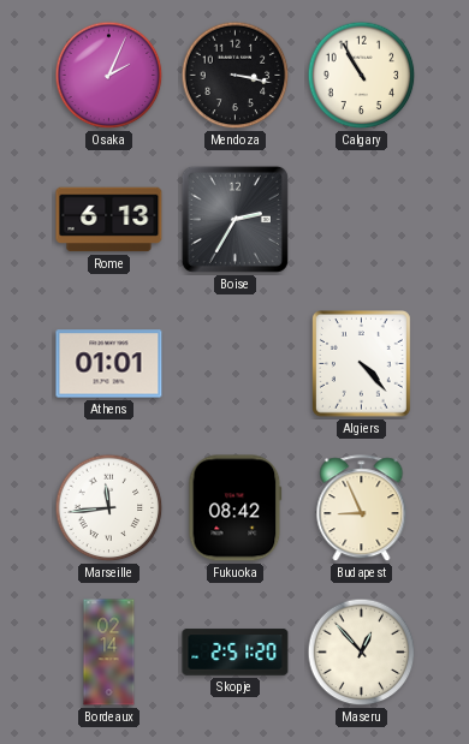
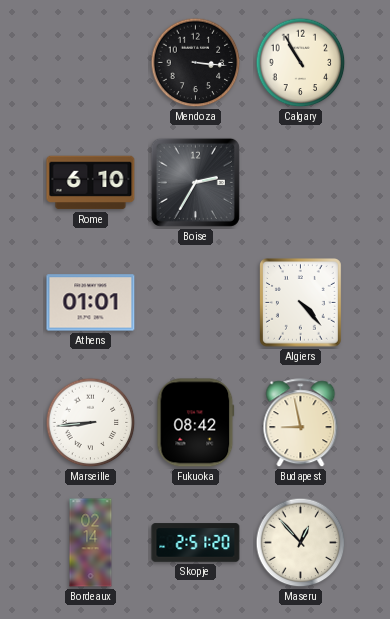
Osaka: 2:04 -> none
Mendoza: 3:17 -> 3:16
Rome: 6:13 -> 6:10
Marseille: 11:44 -> 8:44
Budapest: 8:56 -> 8:58
